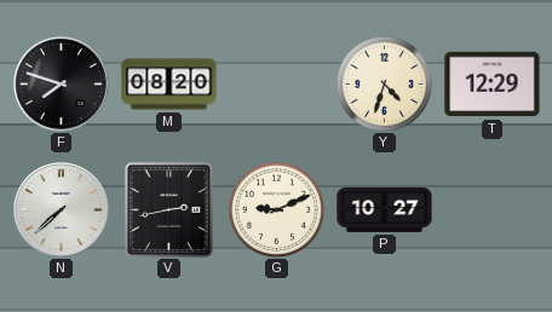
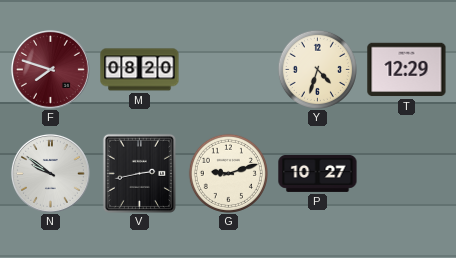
F dial: black -> burgundy
N: 7:38 -> 9:51
G: 9:11 -> 9:12
